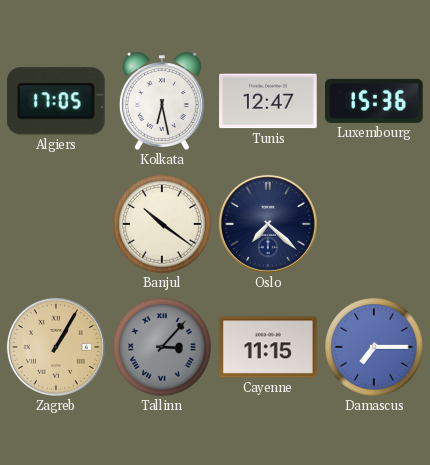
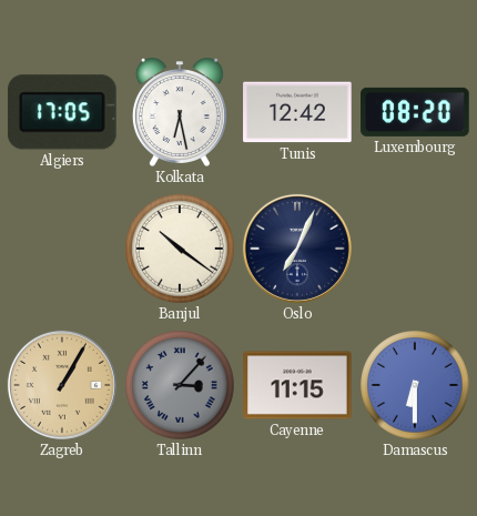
Tunis: 12:47 -> 12:42
Luxembourg: 15:36 -> 08:20
Oslo: 7:22 -> 7:04
Damascus: 7:15 -> 6:30
